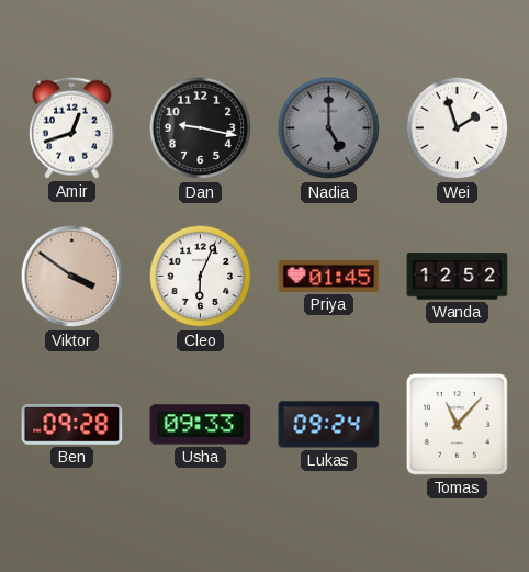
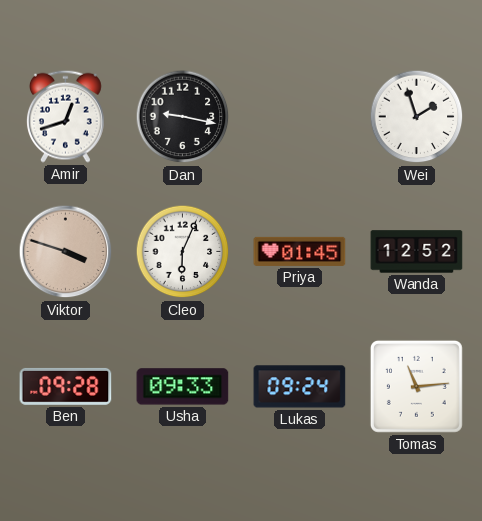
Nadia: 5:00 -> none
Viktor: 3:51 -> 3:48
Tomas: 11:07 -> 11:14
